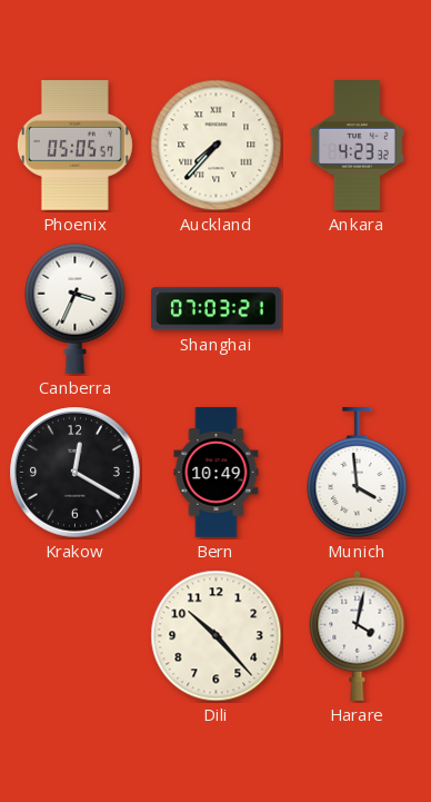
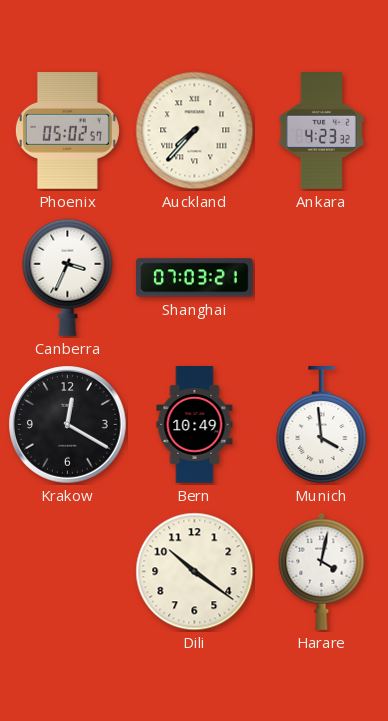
Phoenix: 05:05 -> 05:02
Dili: 10:23 -> 10:21
